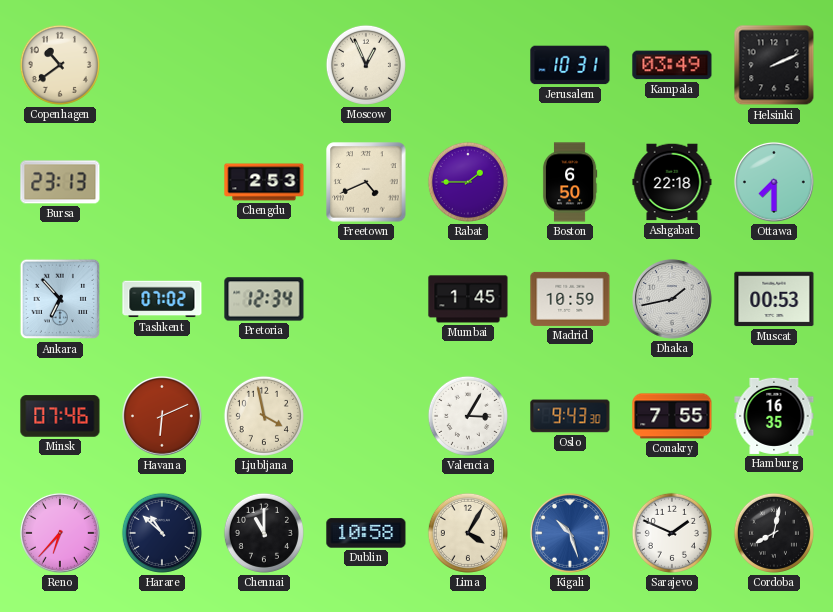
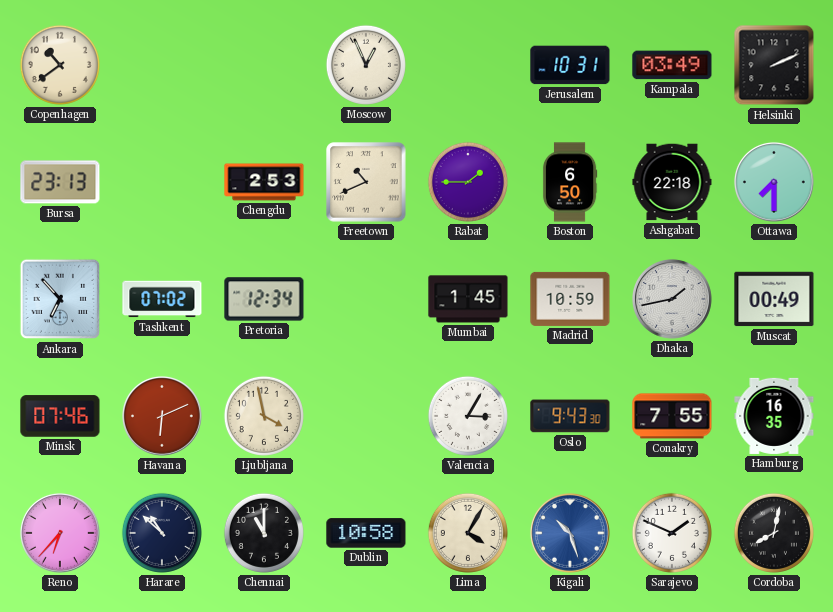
Freetown: 4:41 -> 10:41
Muscat: 00:53 -> 00:49
